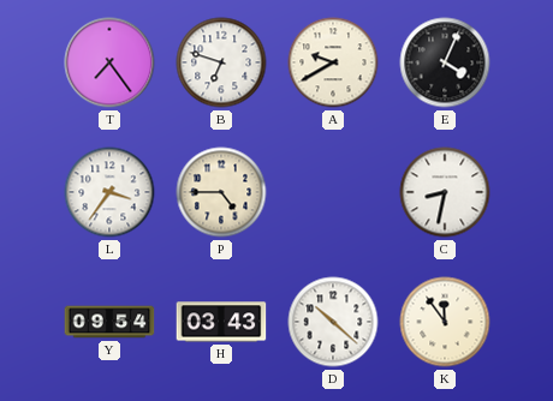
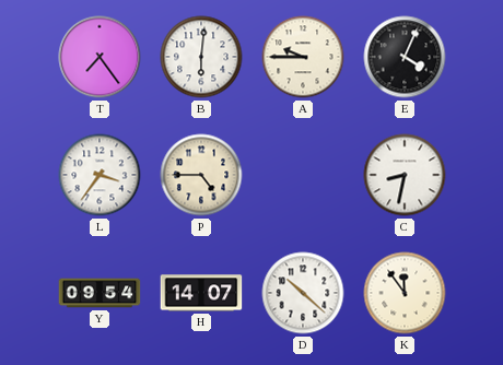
B: 6:48 -> 6:01
A: 9:40 -> 9:45
H: 03:43 -> 14:07
